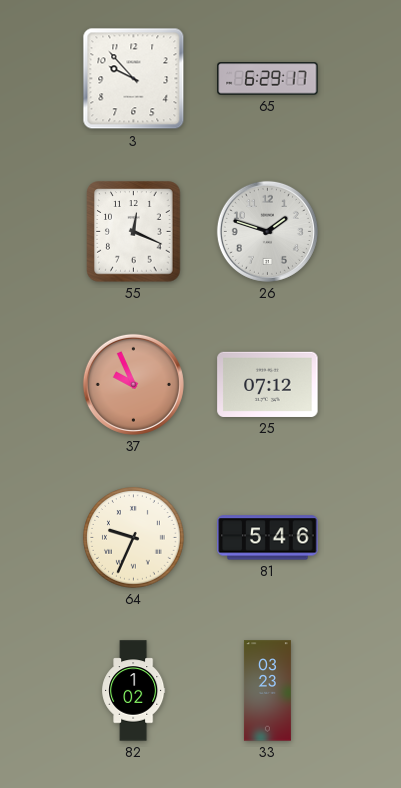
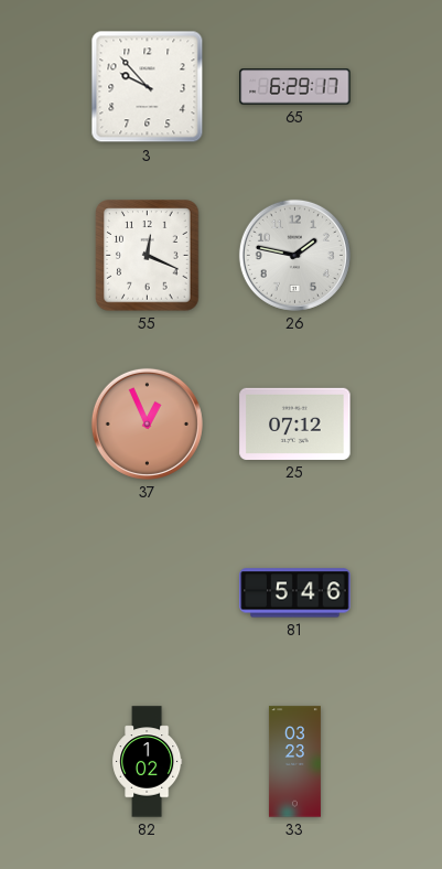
26: 1:48 -> 1:47
37: 9:56 -> 12:56
64: 9:34 -> none
